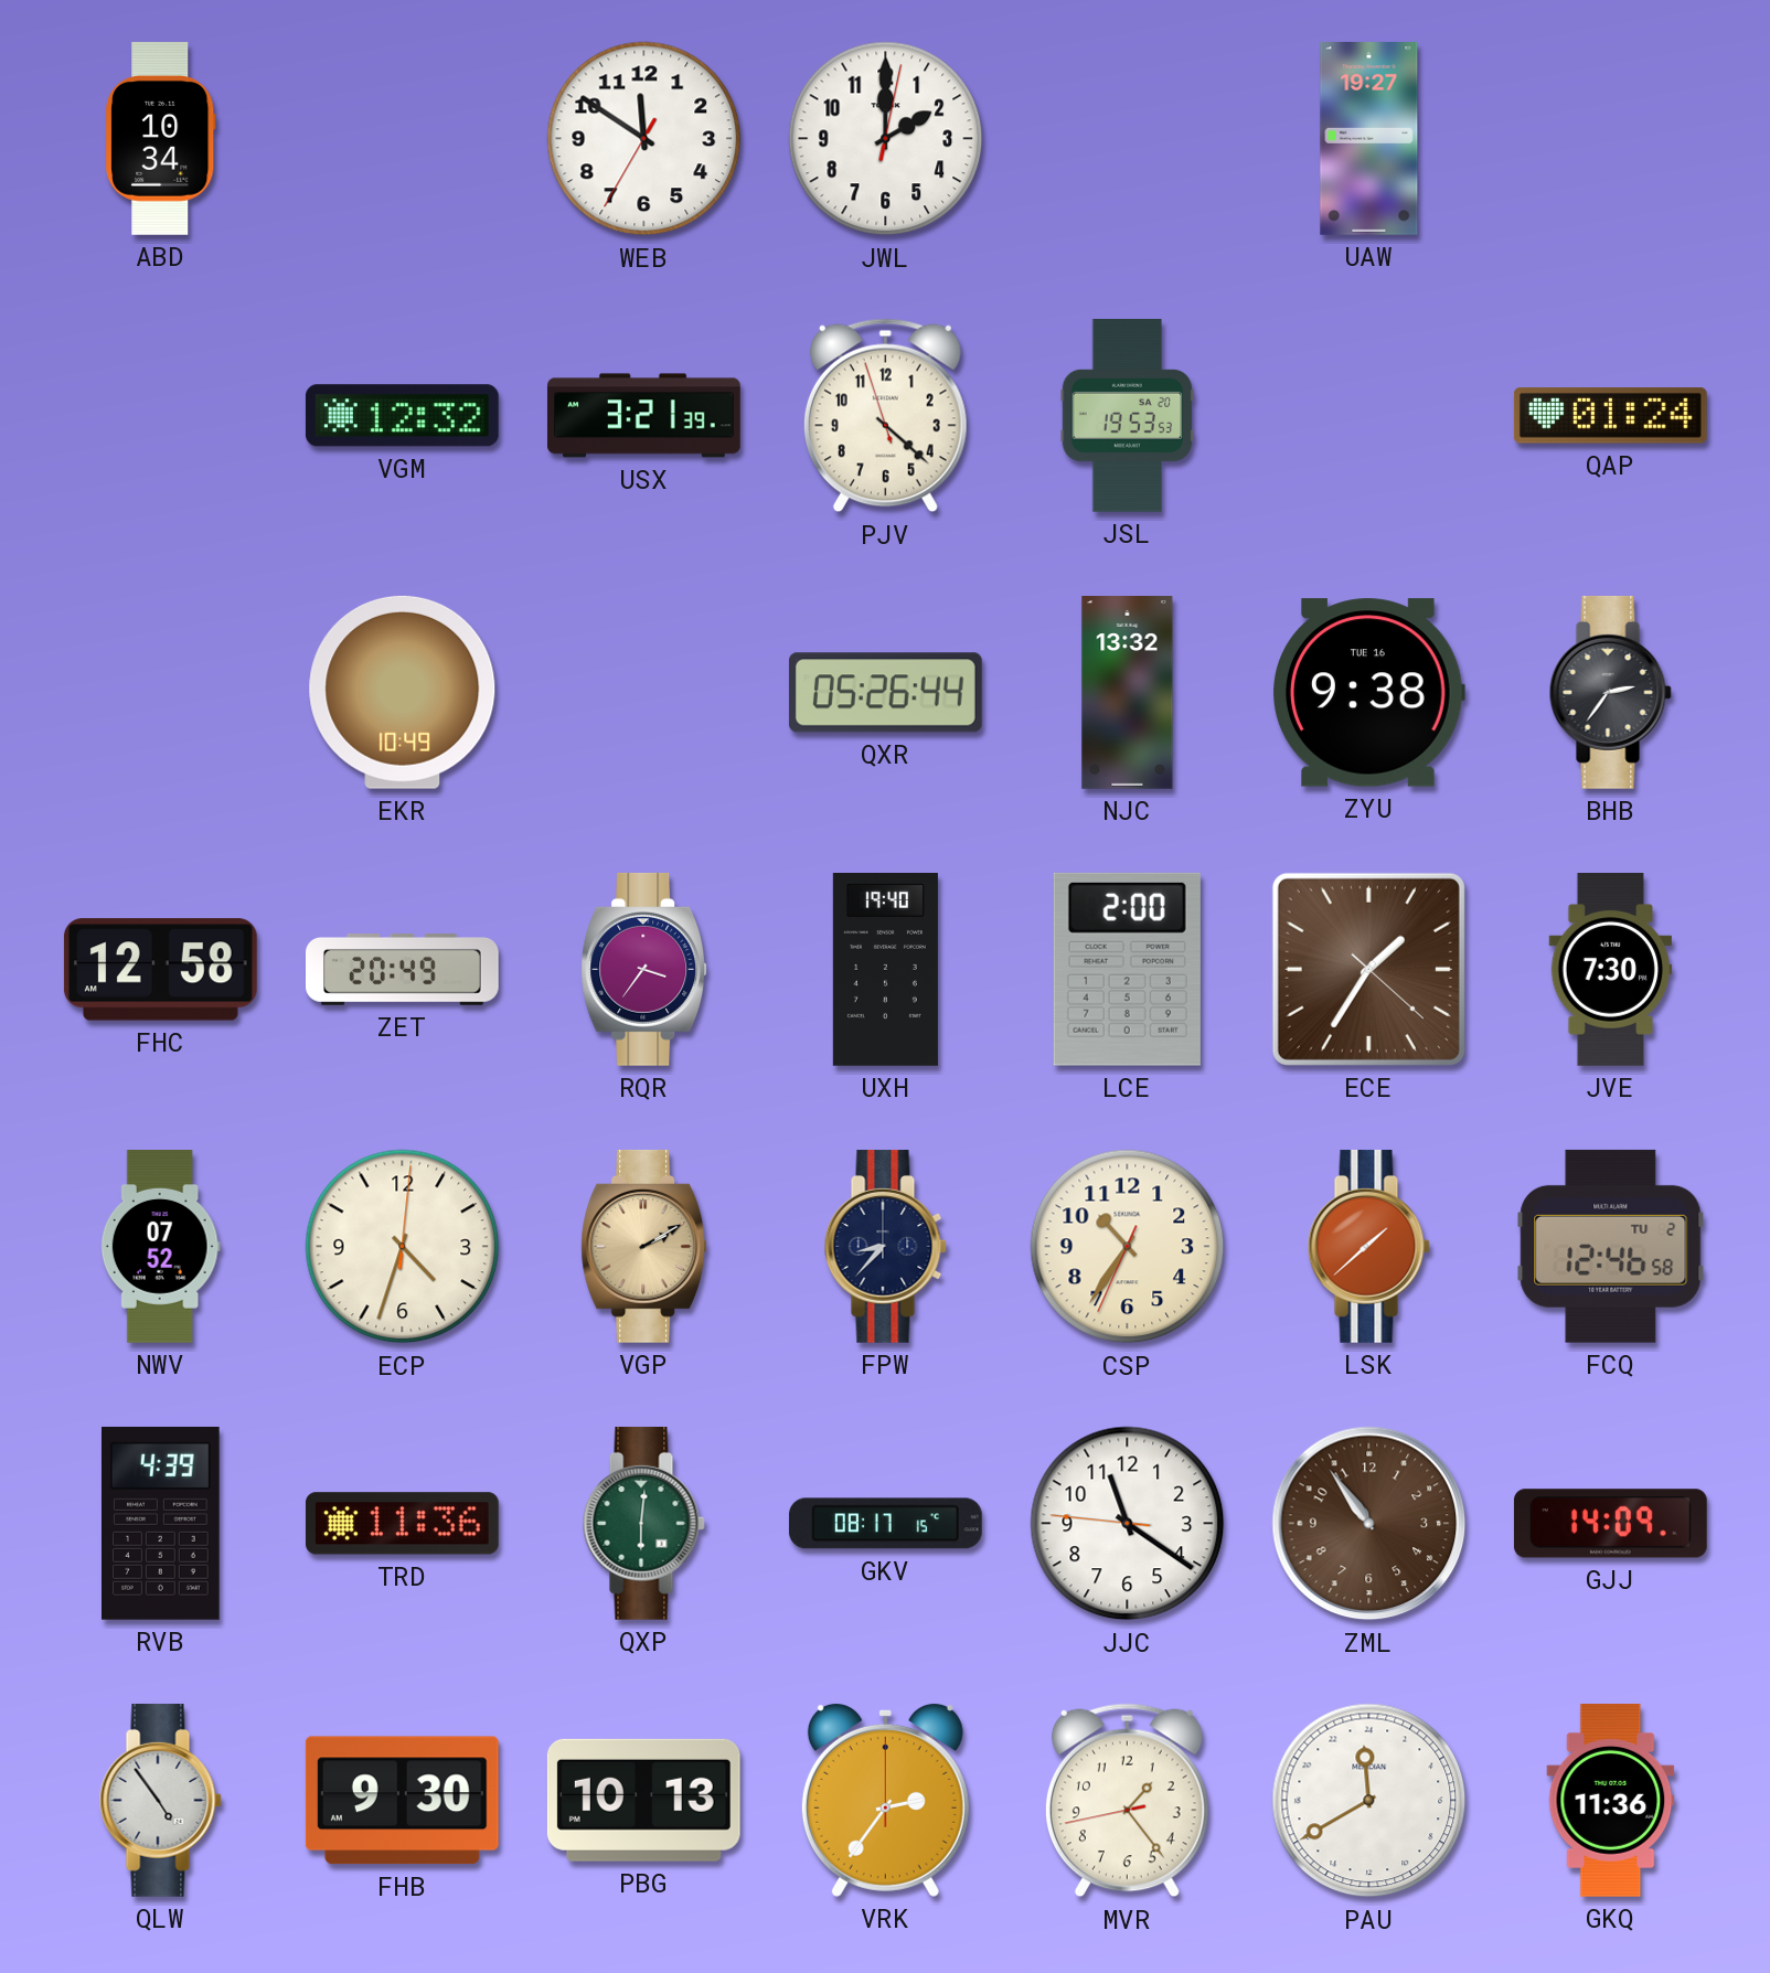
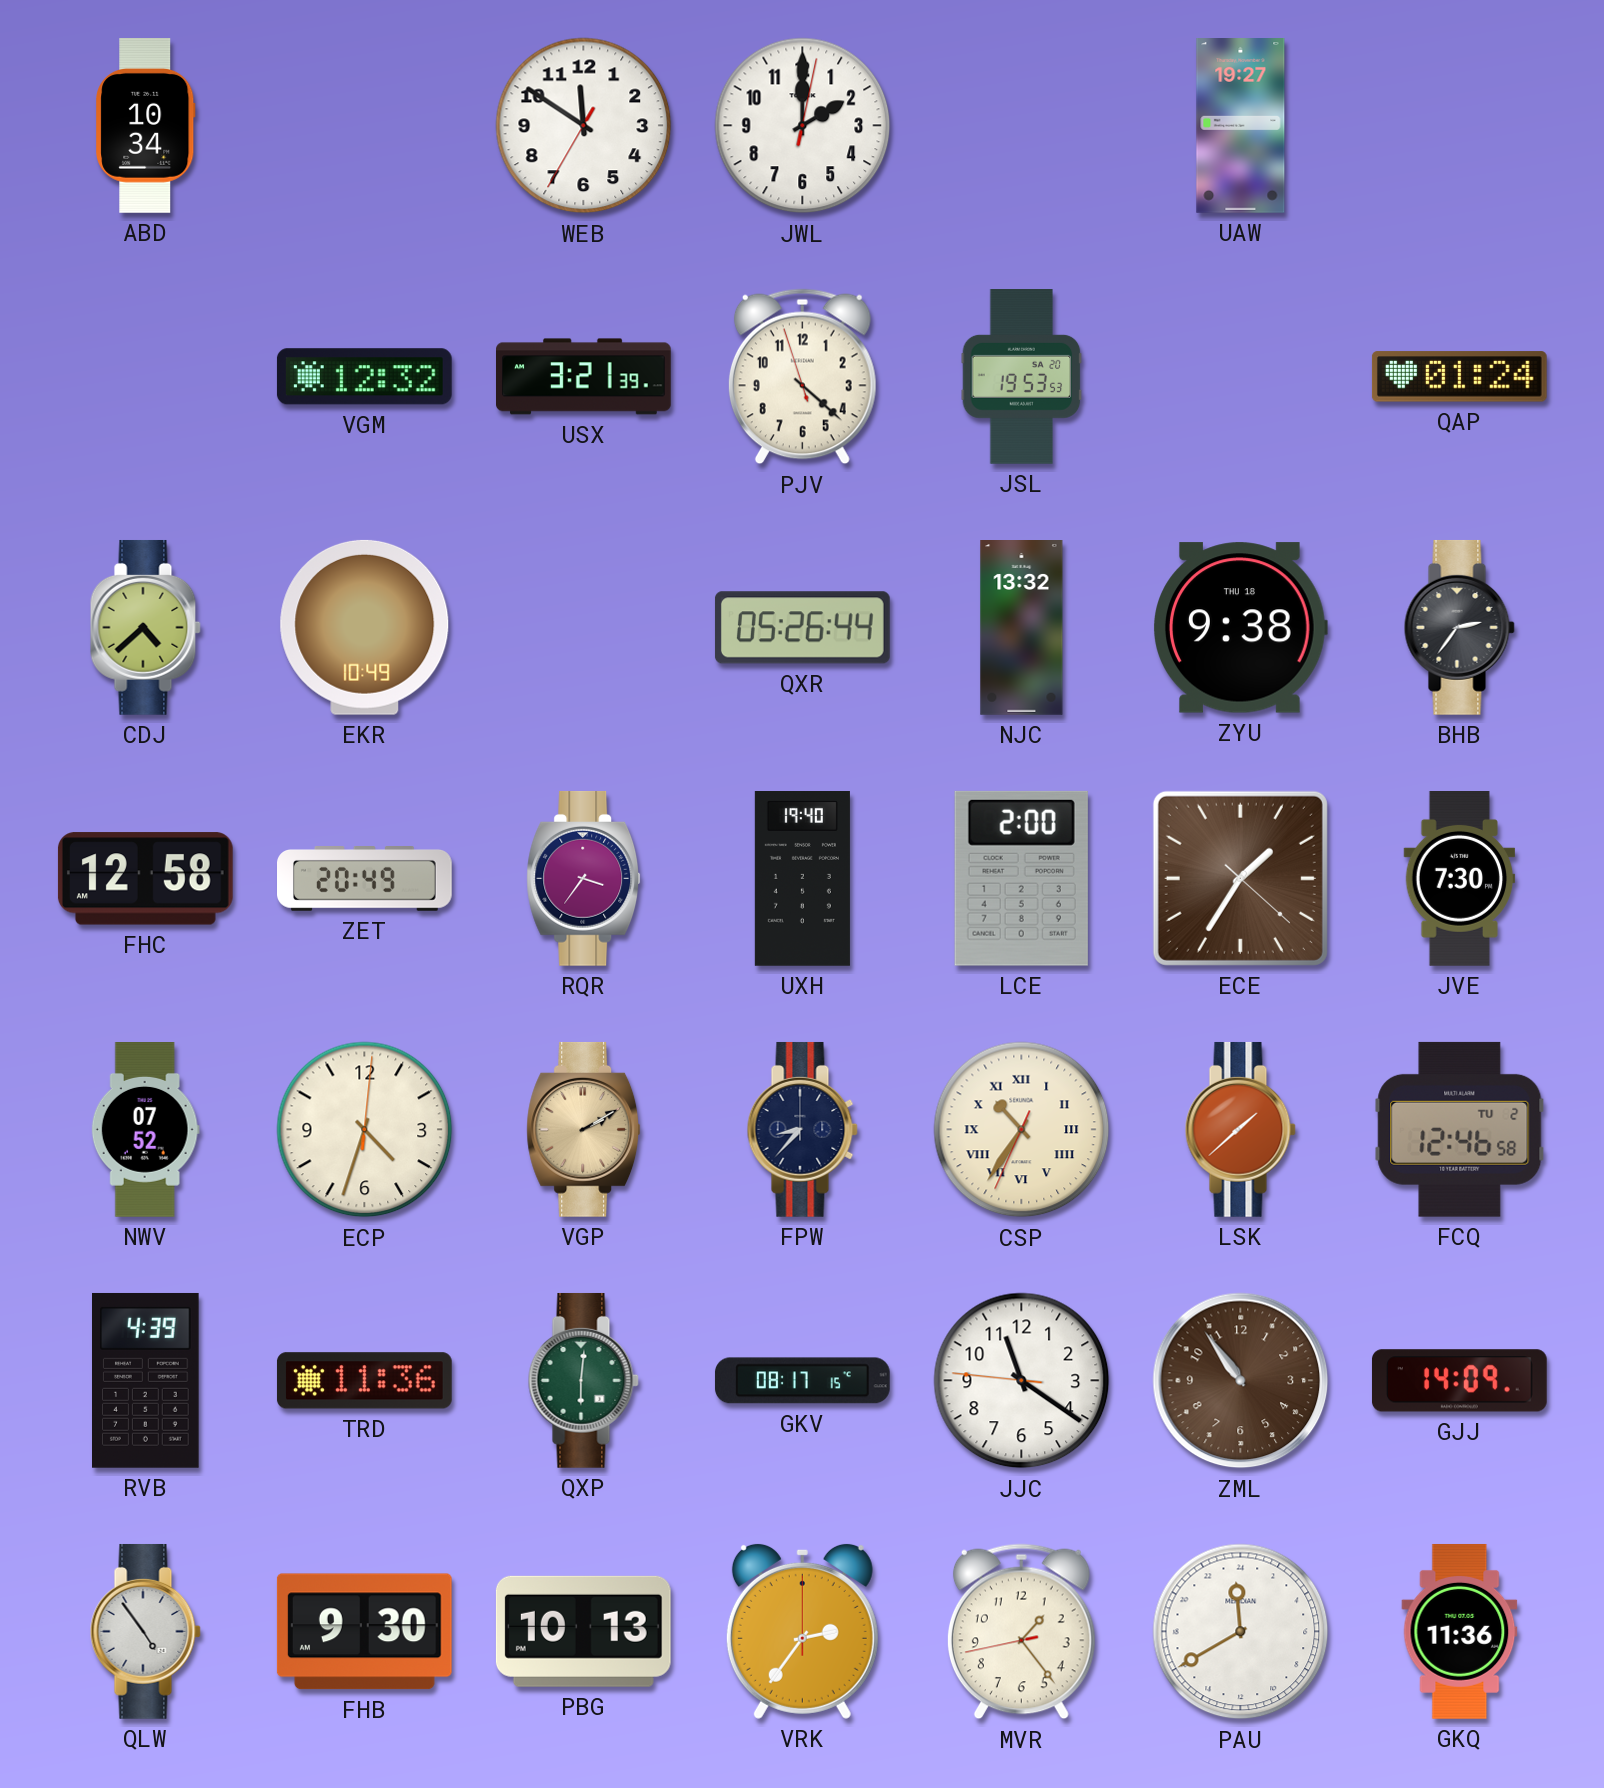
CDJ: none -> 4:38
ZYU date: TUE 16 -> THU 18
CSP numerals: Arabic -> Roman
